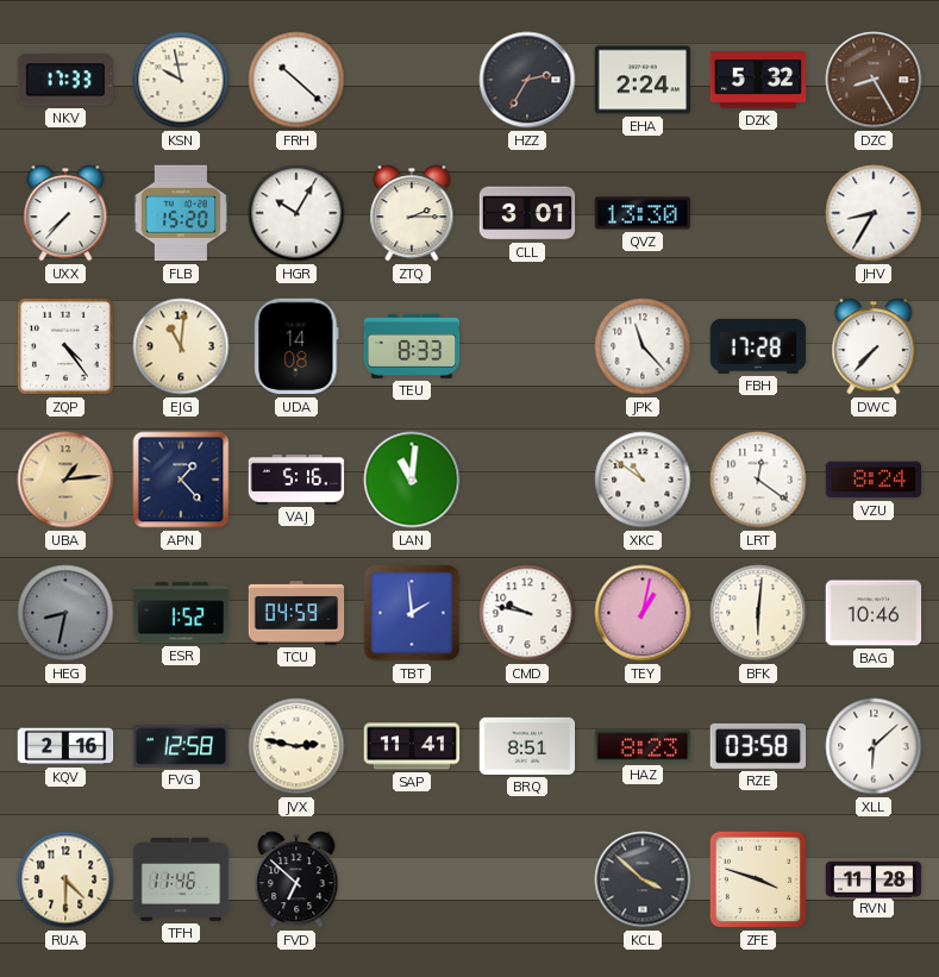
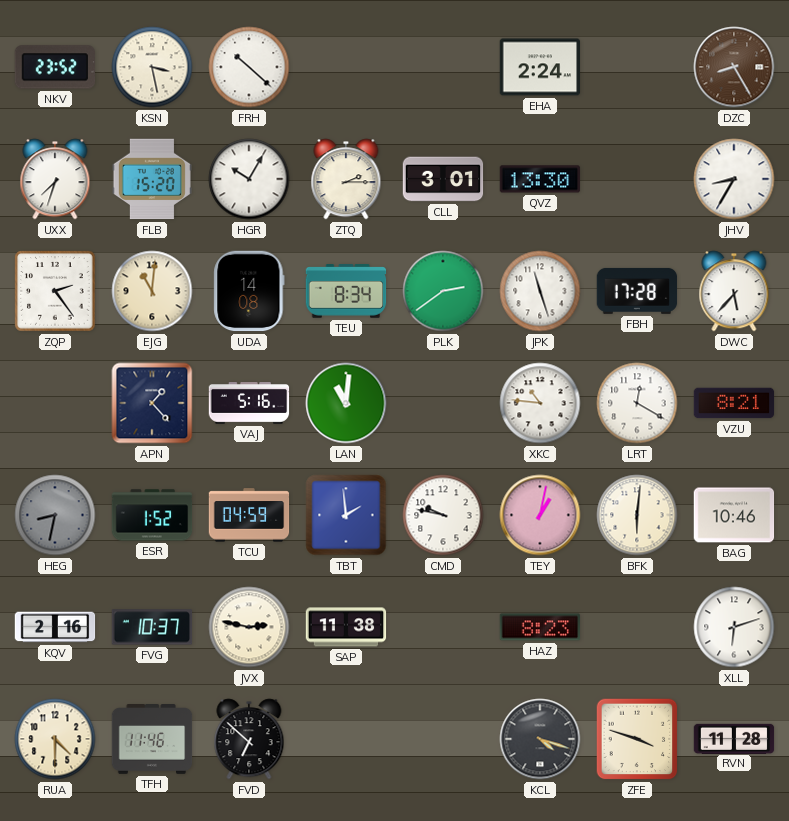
NKV: 17:33 -> 23:52
KSN: 9:58 -> 3:28
HZZ: 2:35 -> none
DZK: 5:32 -> none
UXX: 7:37 -> 7:33
ZQP: 4:24 -> 2:24
TEU: 8:33 -> 8:34
PLK: none -> 2:39
JPK: 11:23 -> 11:27
DWC: 7:37 -> 5:37
UBA: 1:14 -> none
XKC: 10:51 -> 10:46
LRT: 12:21 -> 12:20
VZU: 8:24 -> 8:21
FVG: 12:58 -> 10:37
SAP: 11:41 -> 11:38
BRQ: 8:51 -> none
RZE: 03:58 -> none
XLL: 6:08 -> 6:12
KCL: 3:52 -> 4:18
